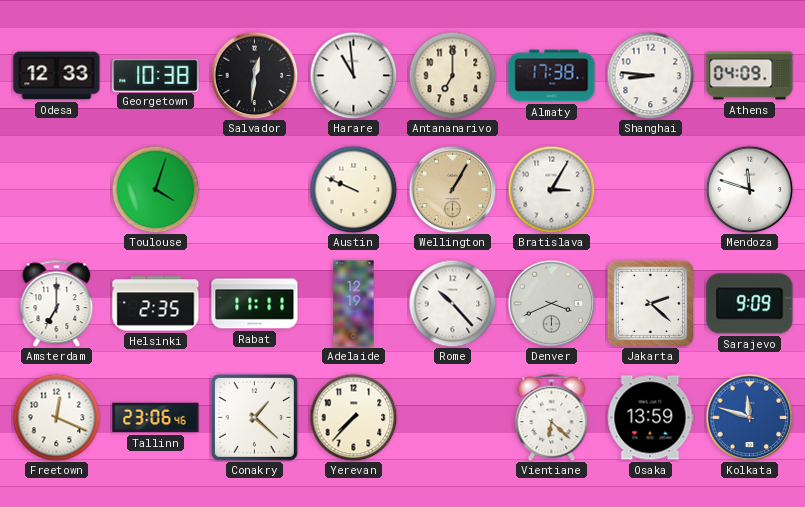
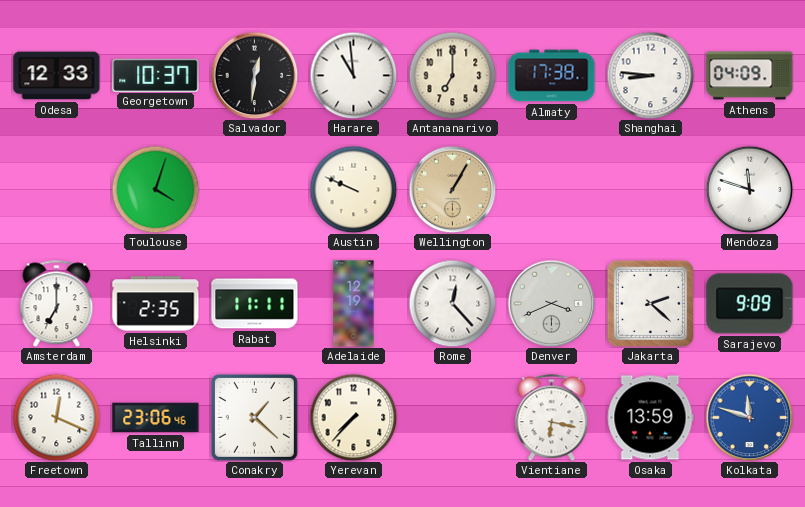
Georgetown: 10:38 -> 10:37
Bratislava: 3:05 -> none
Rome: 10:23 -> 12:23
Vientiane: 6:22 -> 6:17
